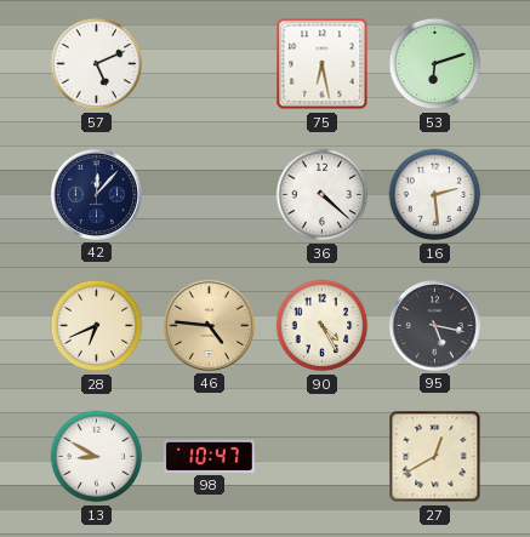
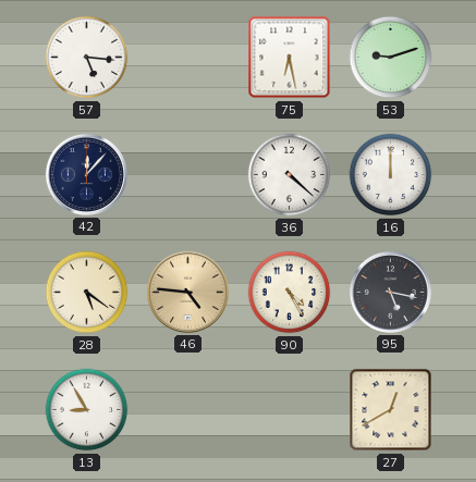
57: 5:11 -> 5:16
53: 6:12 -> 9:12
16: 2:29 -> 12:00
28: 6:41 -> 5:21
13: 8:50 -> 8:55
98: 10:47 -> none
